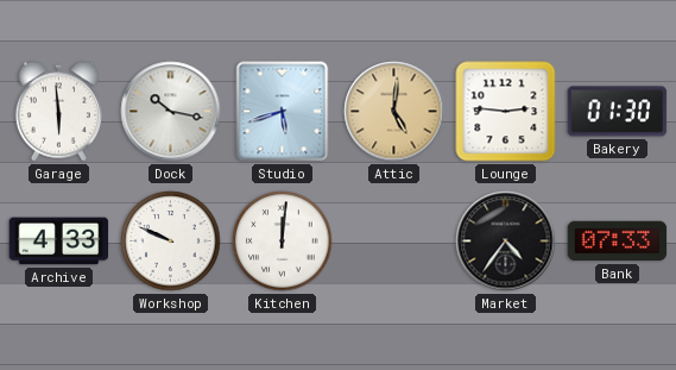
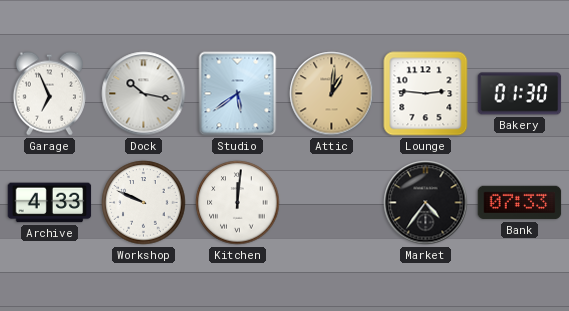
Garage: 5:59 -> 6:56
Studio: 5:42 -> 5:39
Attic: 5:01 -> 1:01
